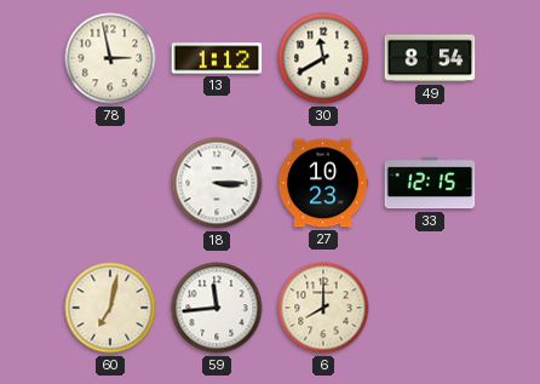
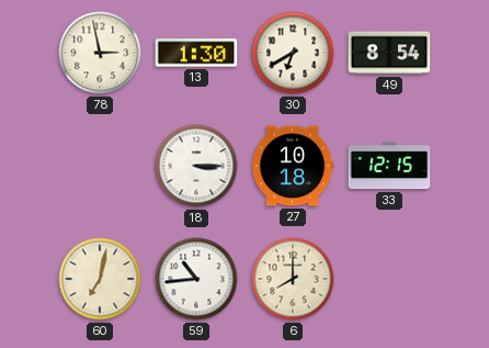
13: 1:12 -> 1:30
30: 11:40 -> 6:40
27: 10:23 -> 10:18
59: 11:44 -> 10:44
